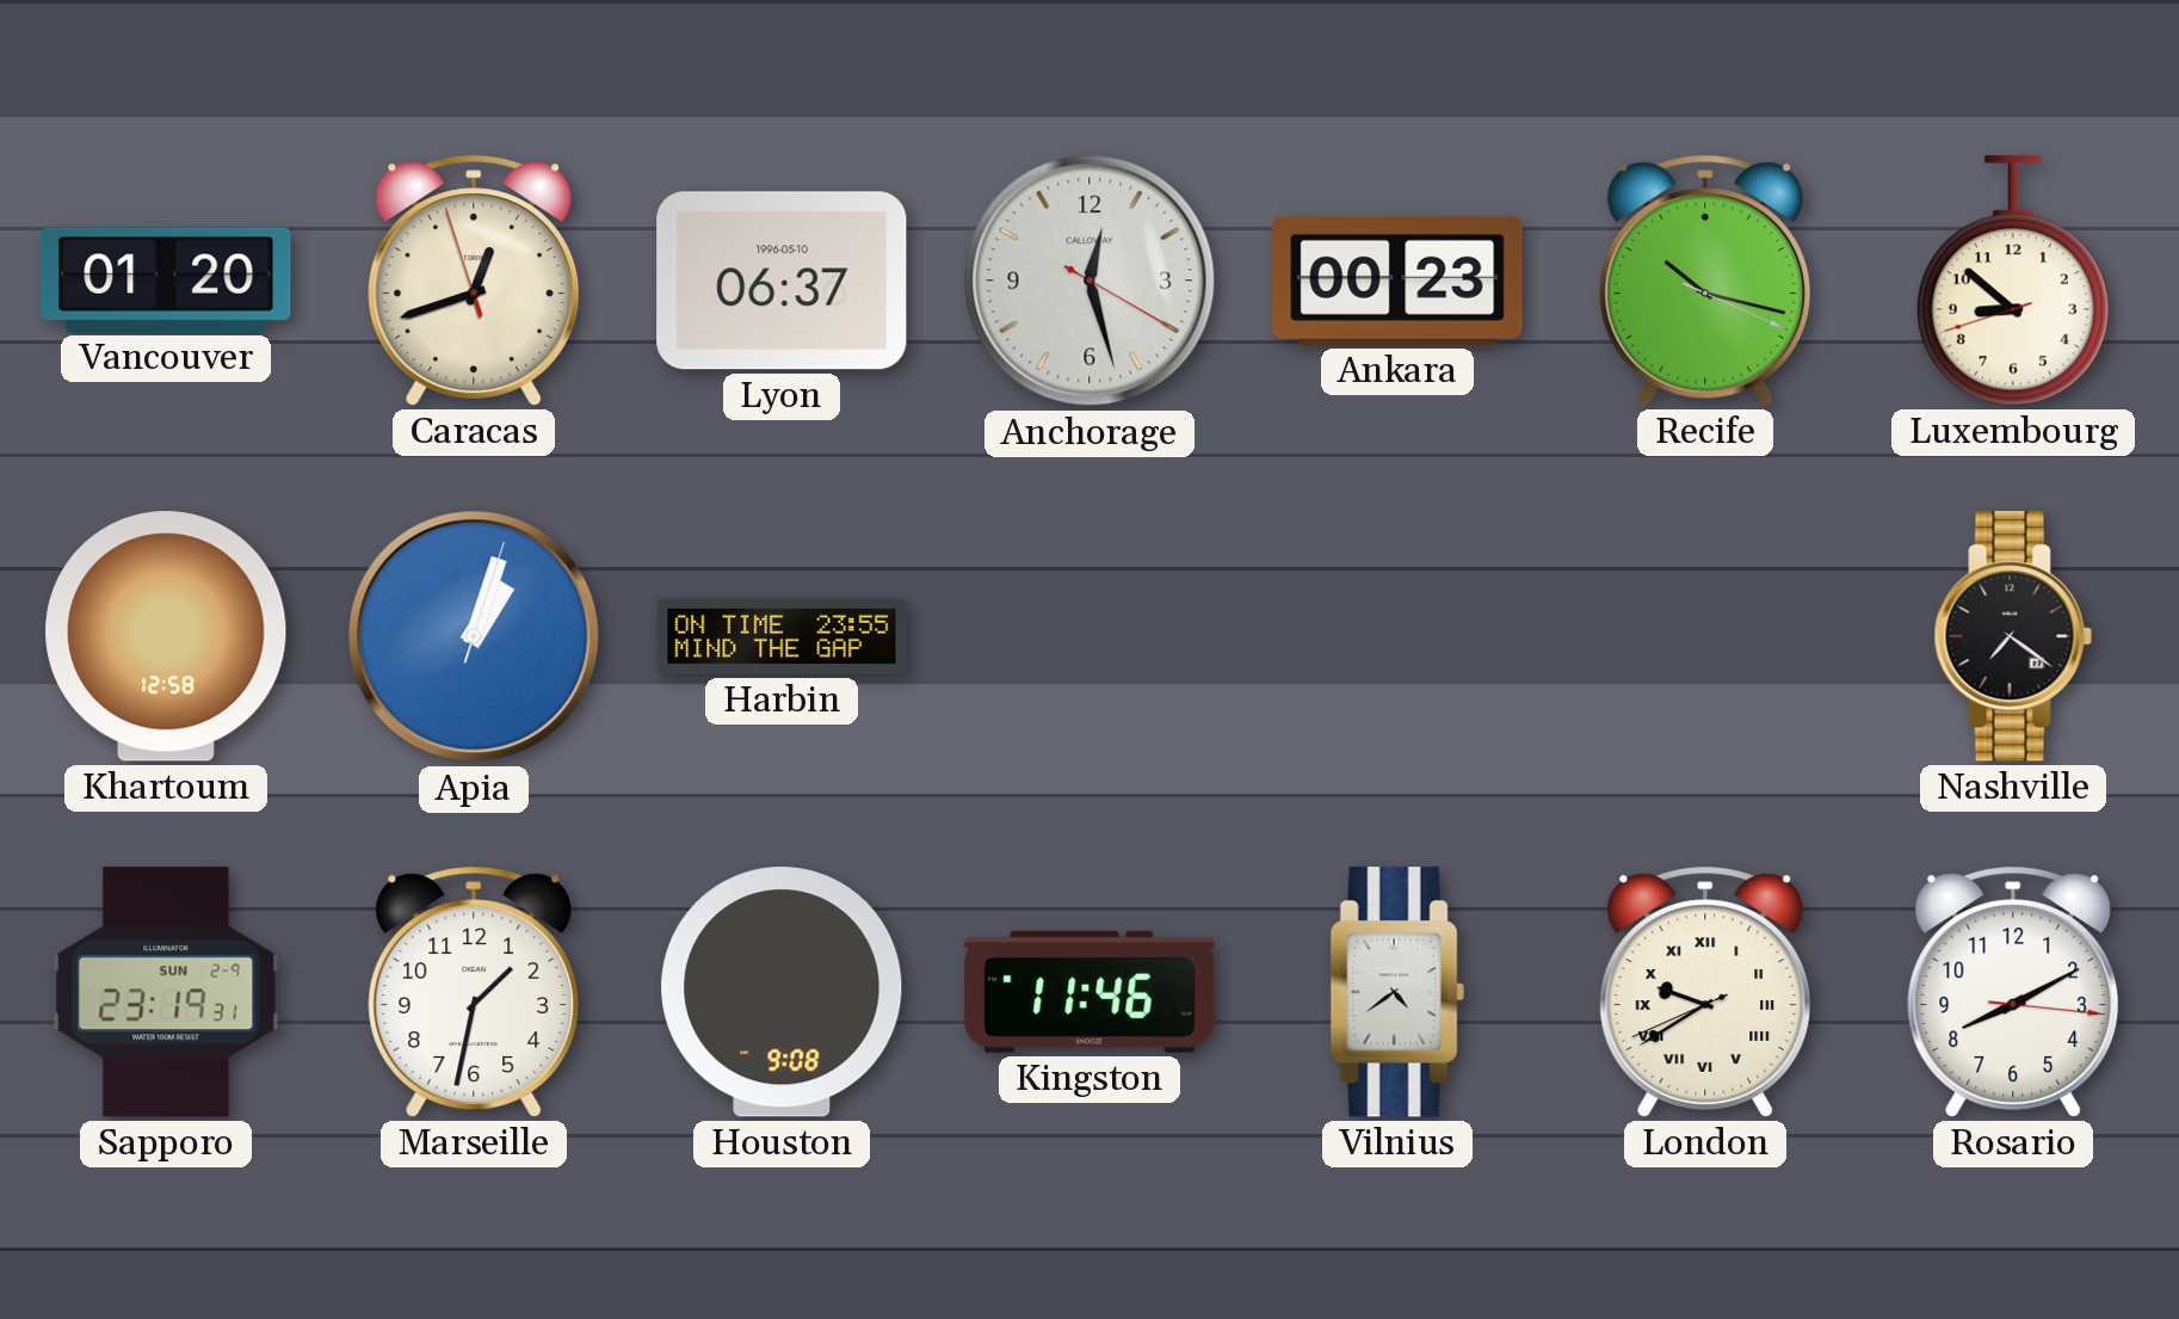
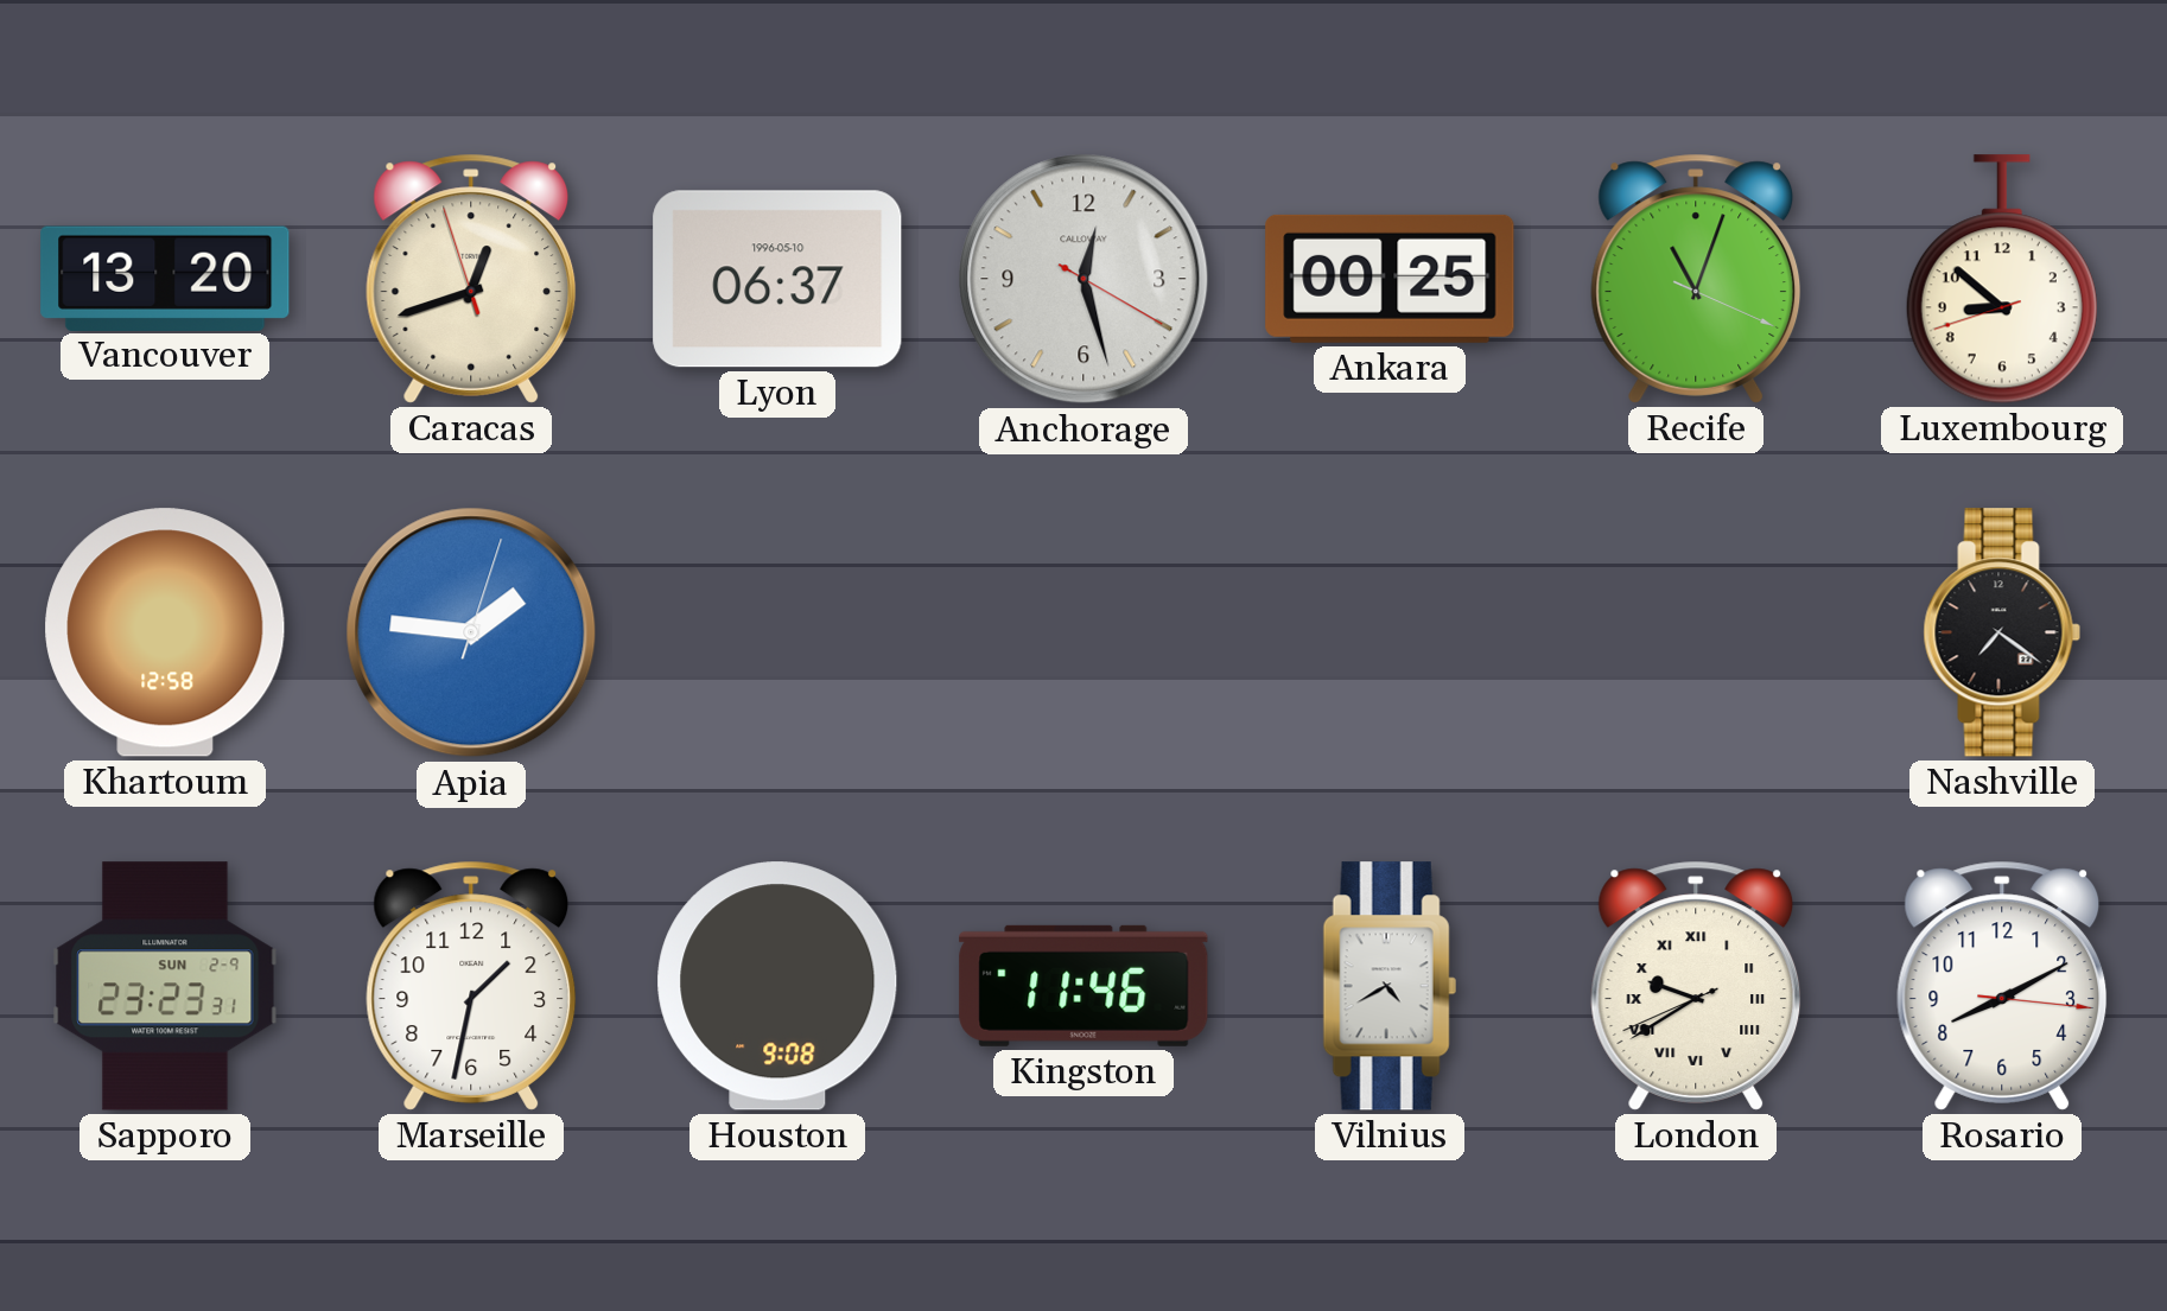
Vancouver: 01:20 -> 13:20
Ankara: 00:23 -> 00:25
Recife: 10:17 -> 11:03
Apia: 1:03 -> 1:46
Harbin: 23:55 -> none
Sapporo: 23:19 -> 23:23
Vilnius: 4:39 -> 4:40
